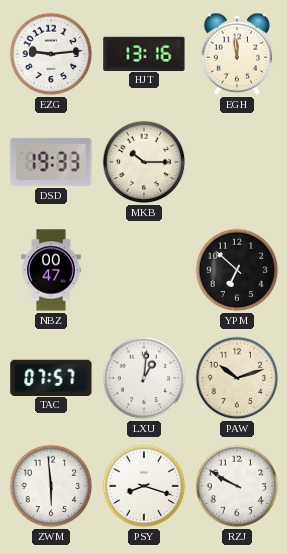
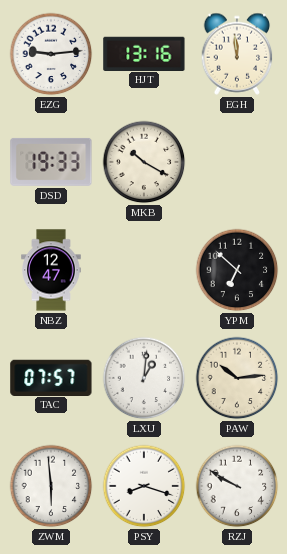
MKB: 10:15 -> 10:20
NBZ: 00:47 -> 12:47
PAW: 10:12 -> 10:14
